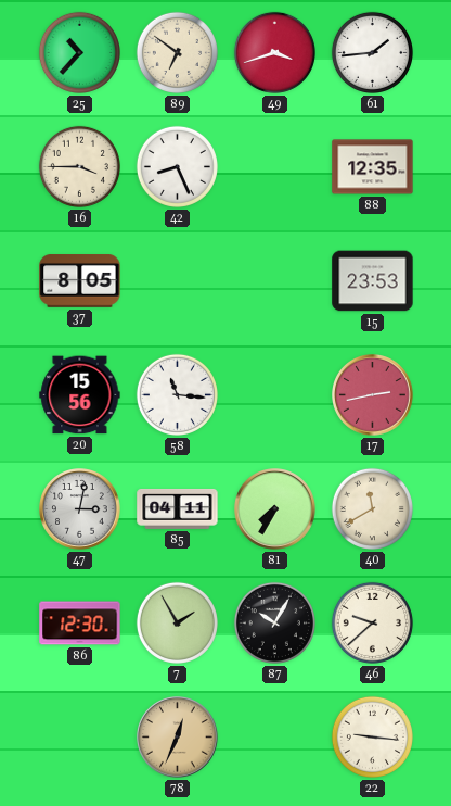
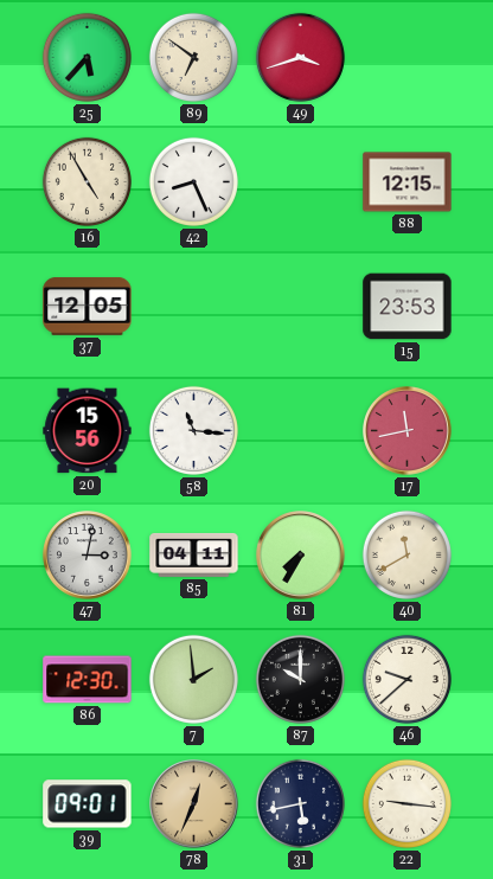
25: 10:37 -> 5:37
61: 1:44 -> none
16: 3:45 -> 4:55
88: 12:35 -> 12:15
37: 8:05 -> 12:05
17: 2:43 -> 11:43
7: 1:55 -> 1:59
87: 10:05 -> 10:00
39: none -> 09:01
31: none -> 5:43
